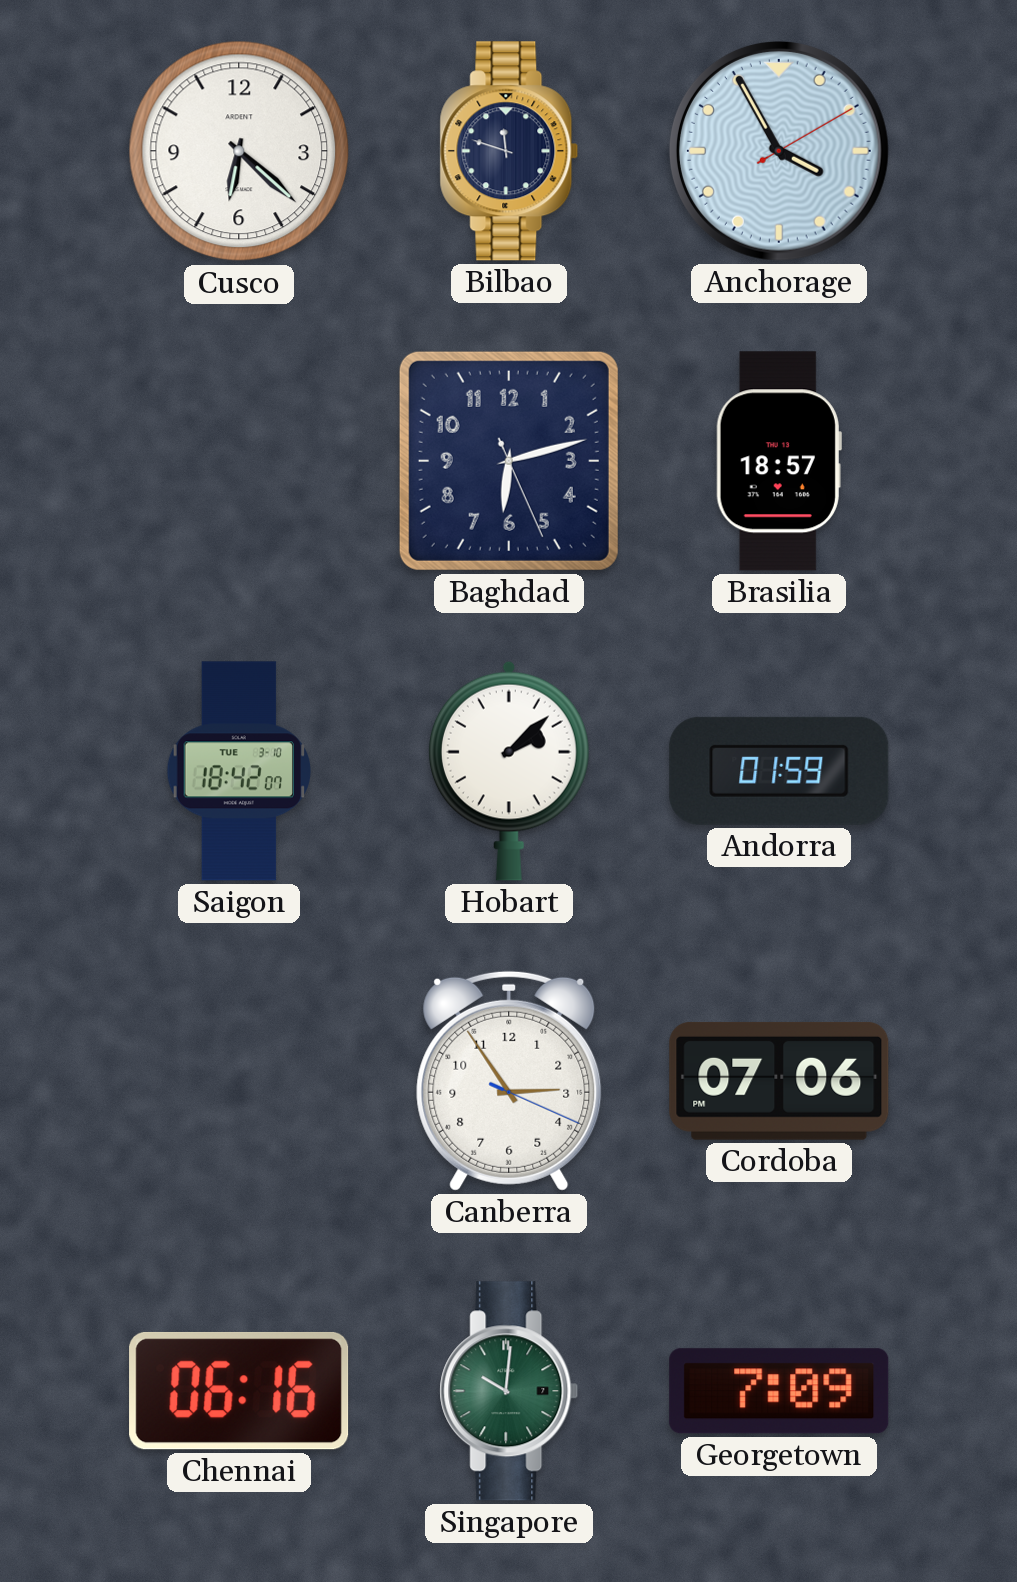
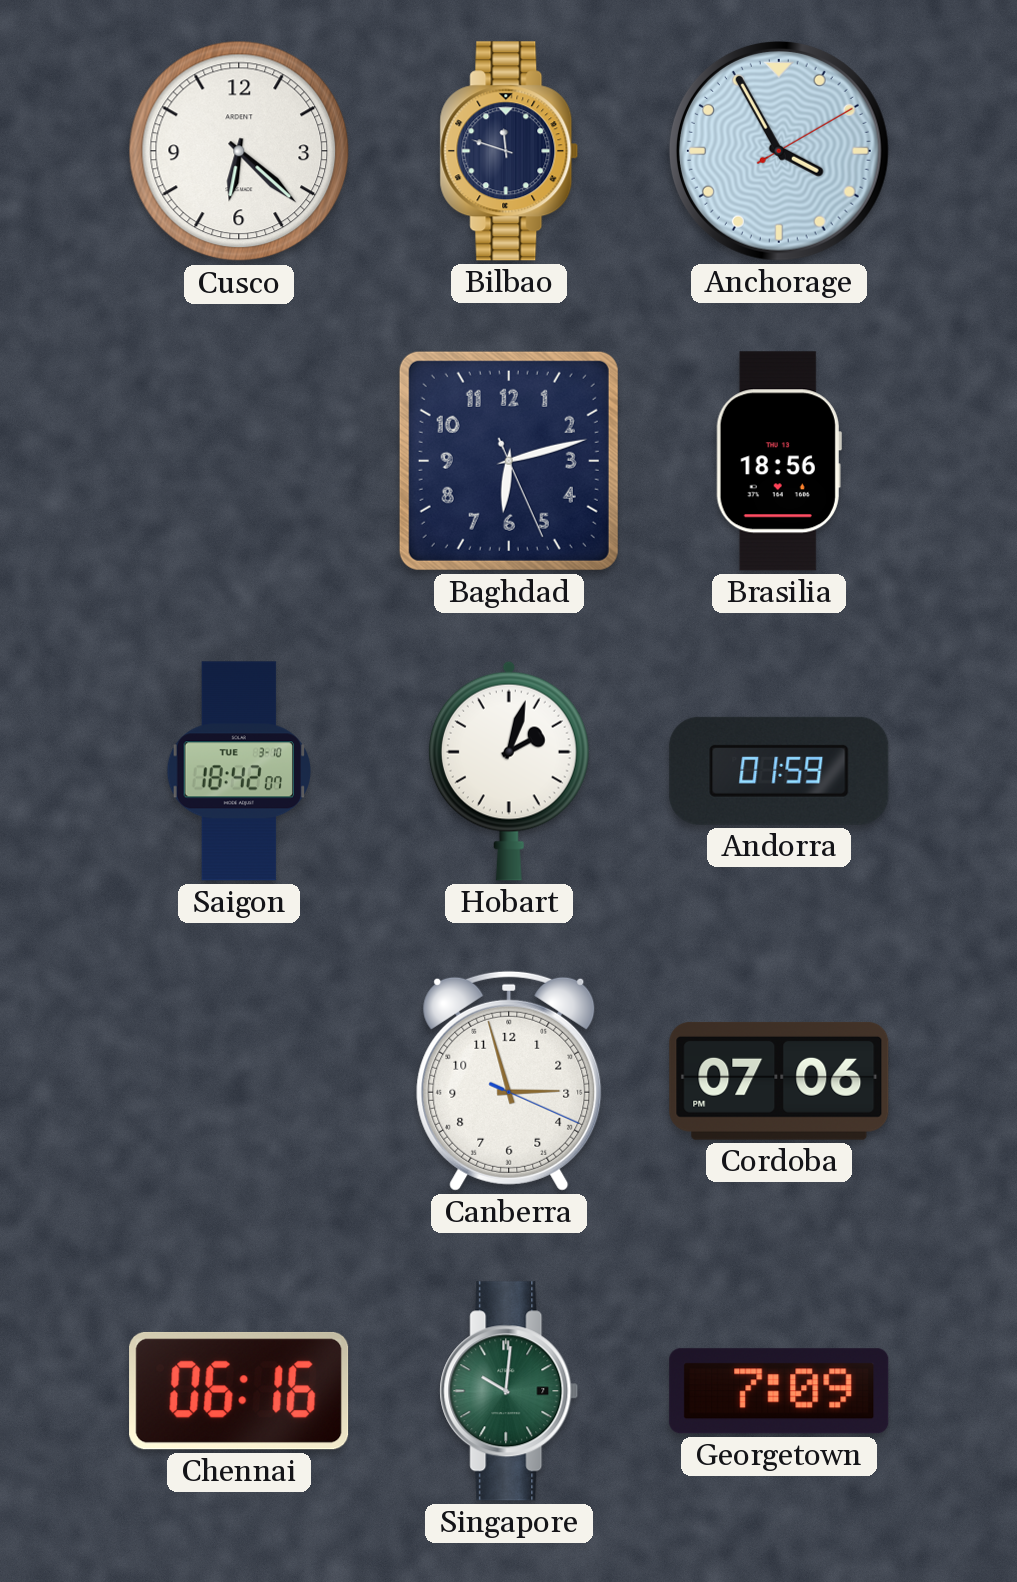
Brasilia: 18:57 -> 18:56
Hobart: 2:08 -> 2:03
Canberra: 2:54 -> 2:57
